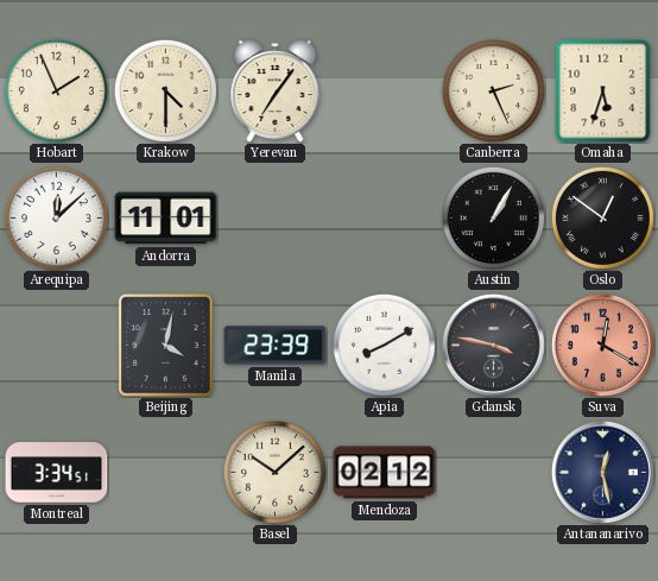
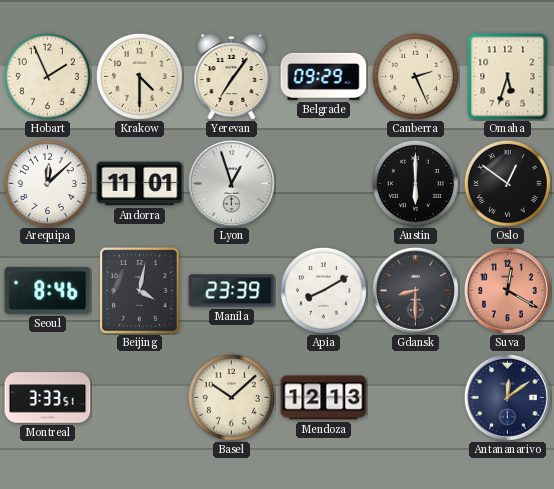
Belgrade: none -> 09:29
Lyon: none -> 12:57
Austin: 1:05 -> 6:00
Seoul: none -> 8:46
Gdansk: 3:47 -> 8:30
Montreal: 3:34 -> 3:33
Mendoza: 02:12 -> 12:13
Antananarivo: 12:28 -> 12:09
